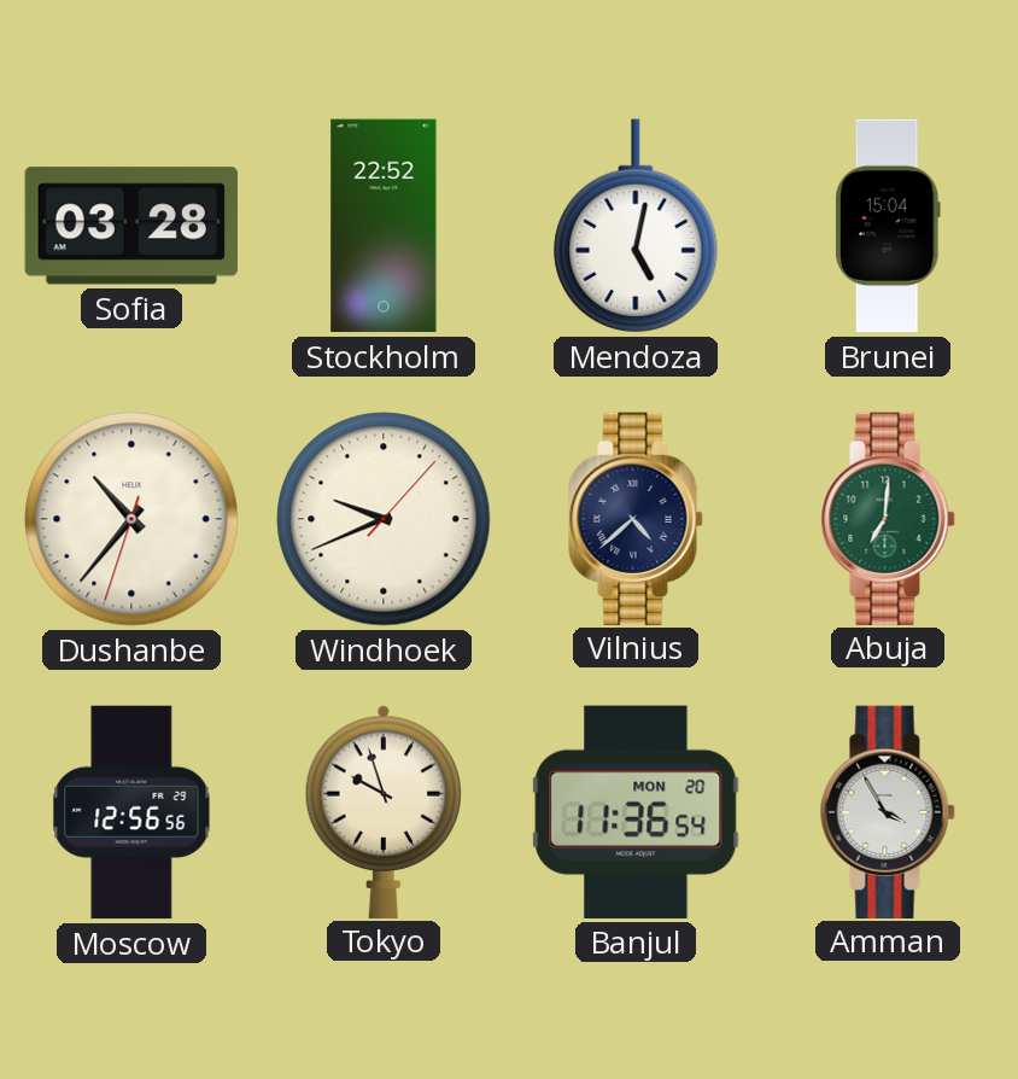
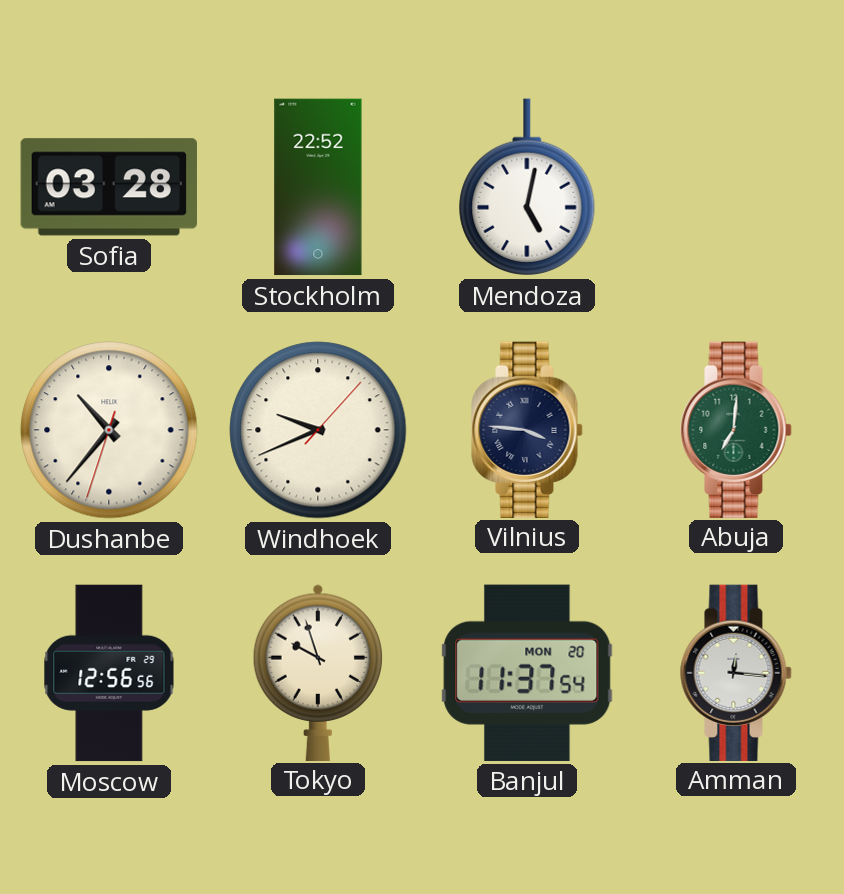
Brunei: 15:04 -> none
Vilnius: 4:38 -> 3:46
Banjul: 11:36 -> 11:37
Amman: 3:55 -> 12:16
